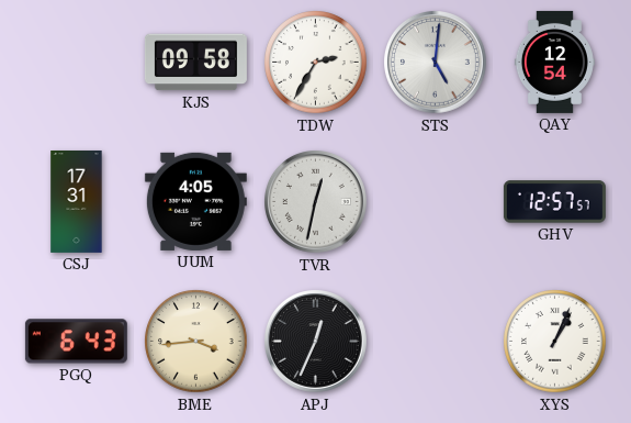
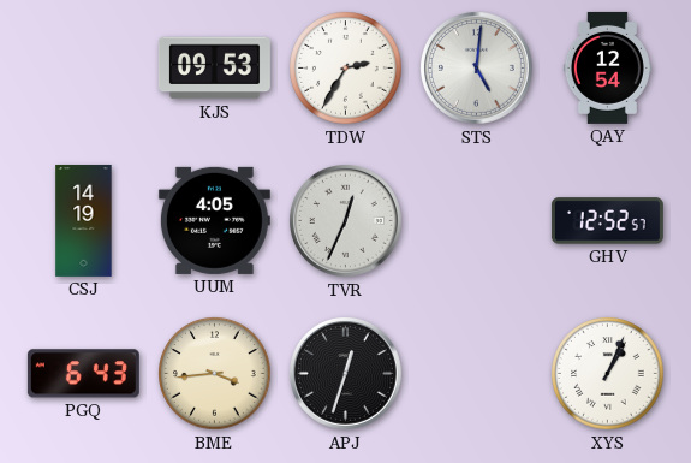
KJS: 09:58 -> 09:53
CSJ: 17:31 -> 14:19
TVR: 12:32 -> 12:34
GHV: 12:57 -> 12:52
APJ: 12:34 -> 12:33
